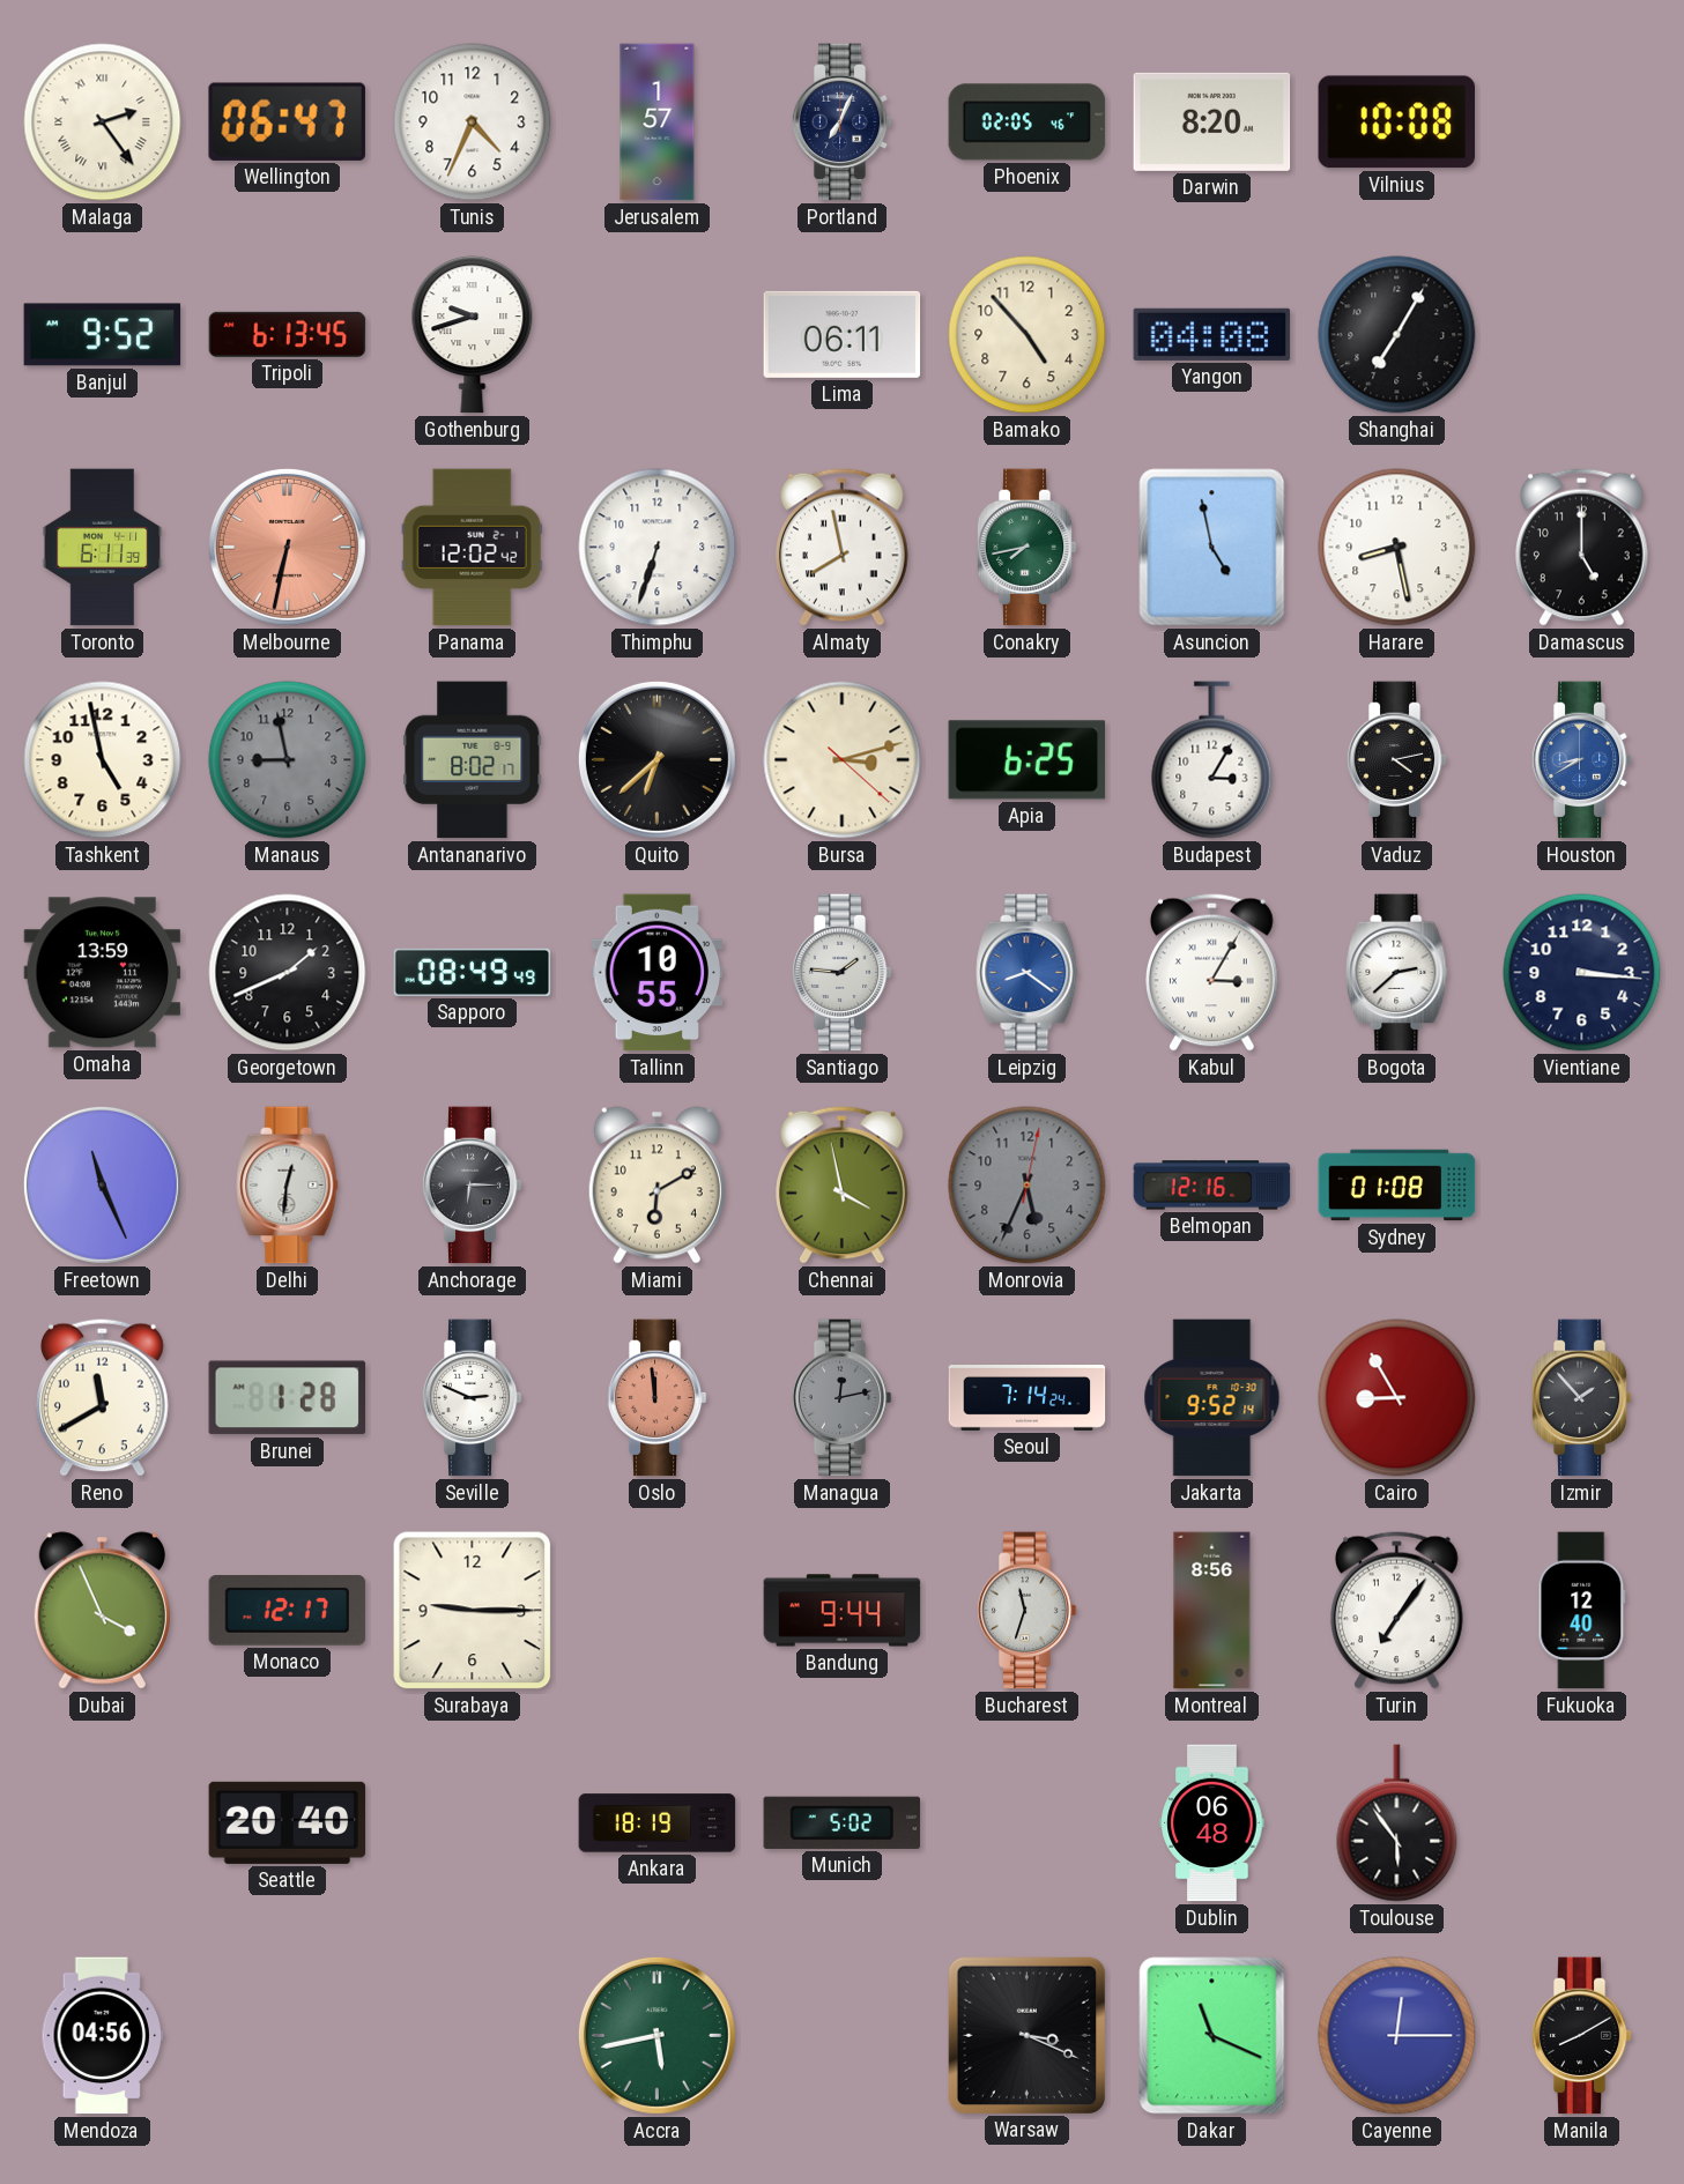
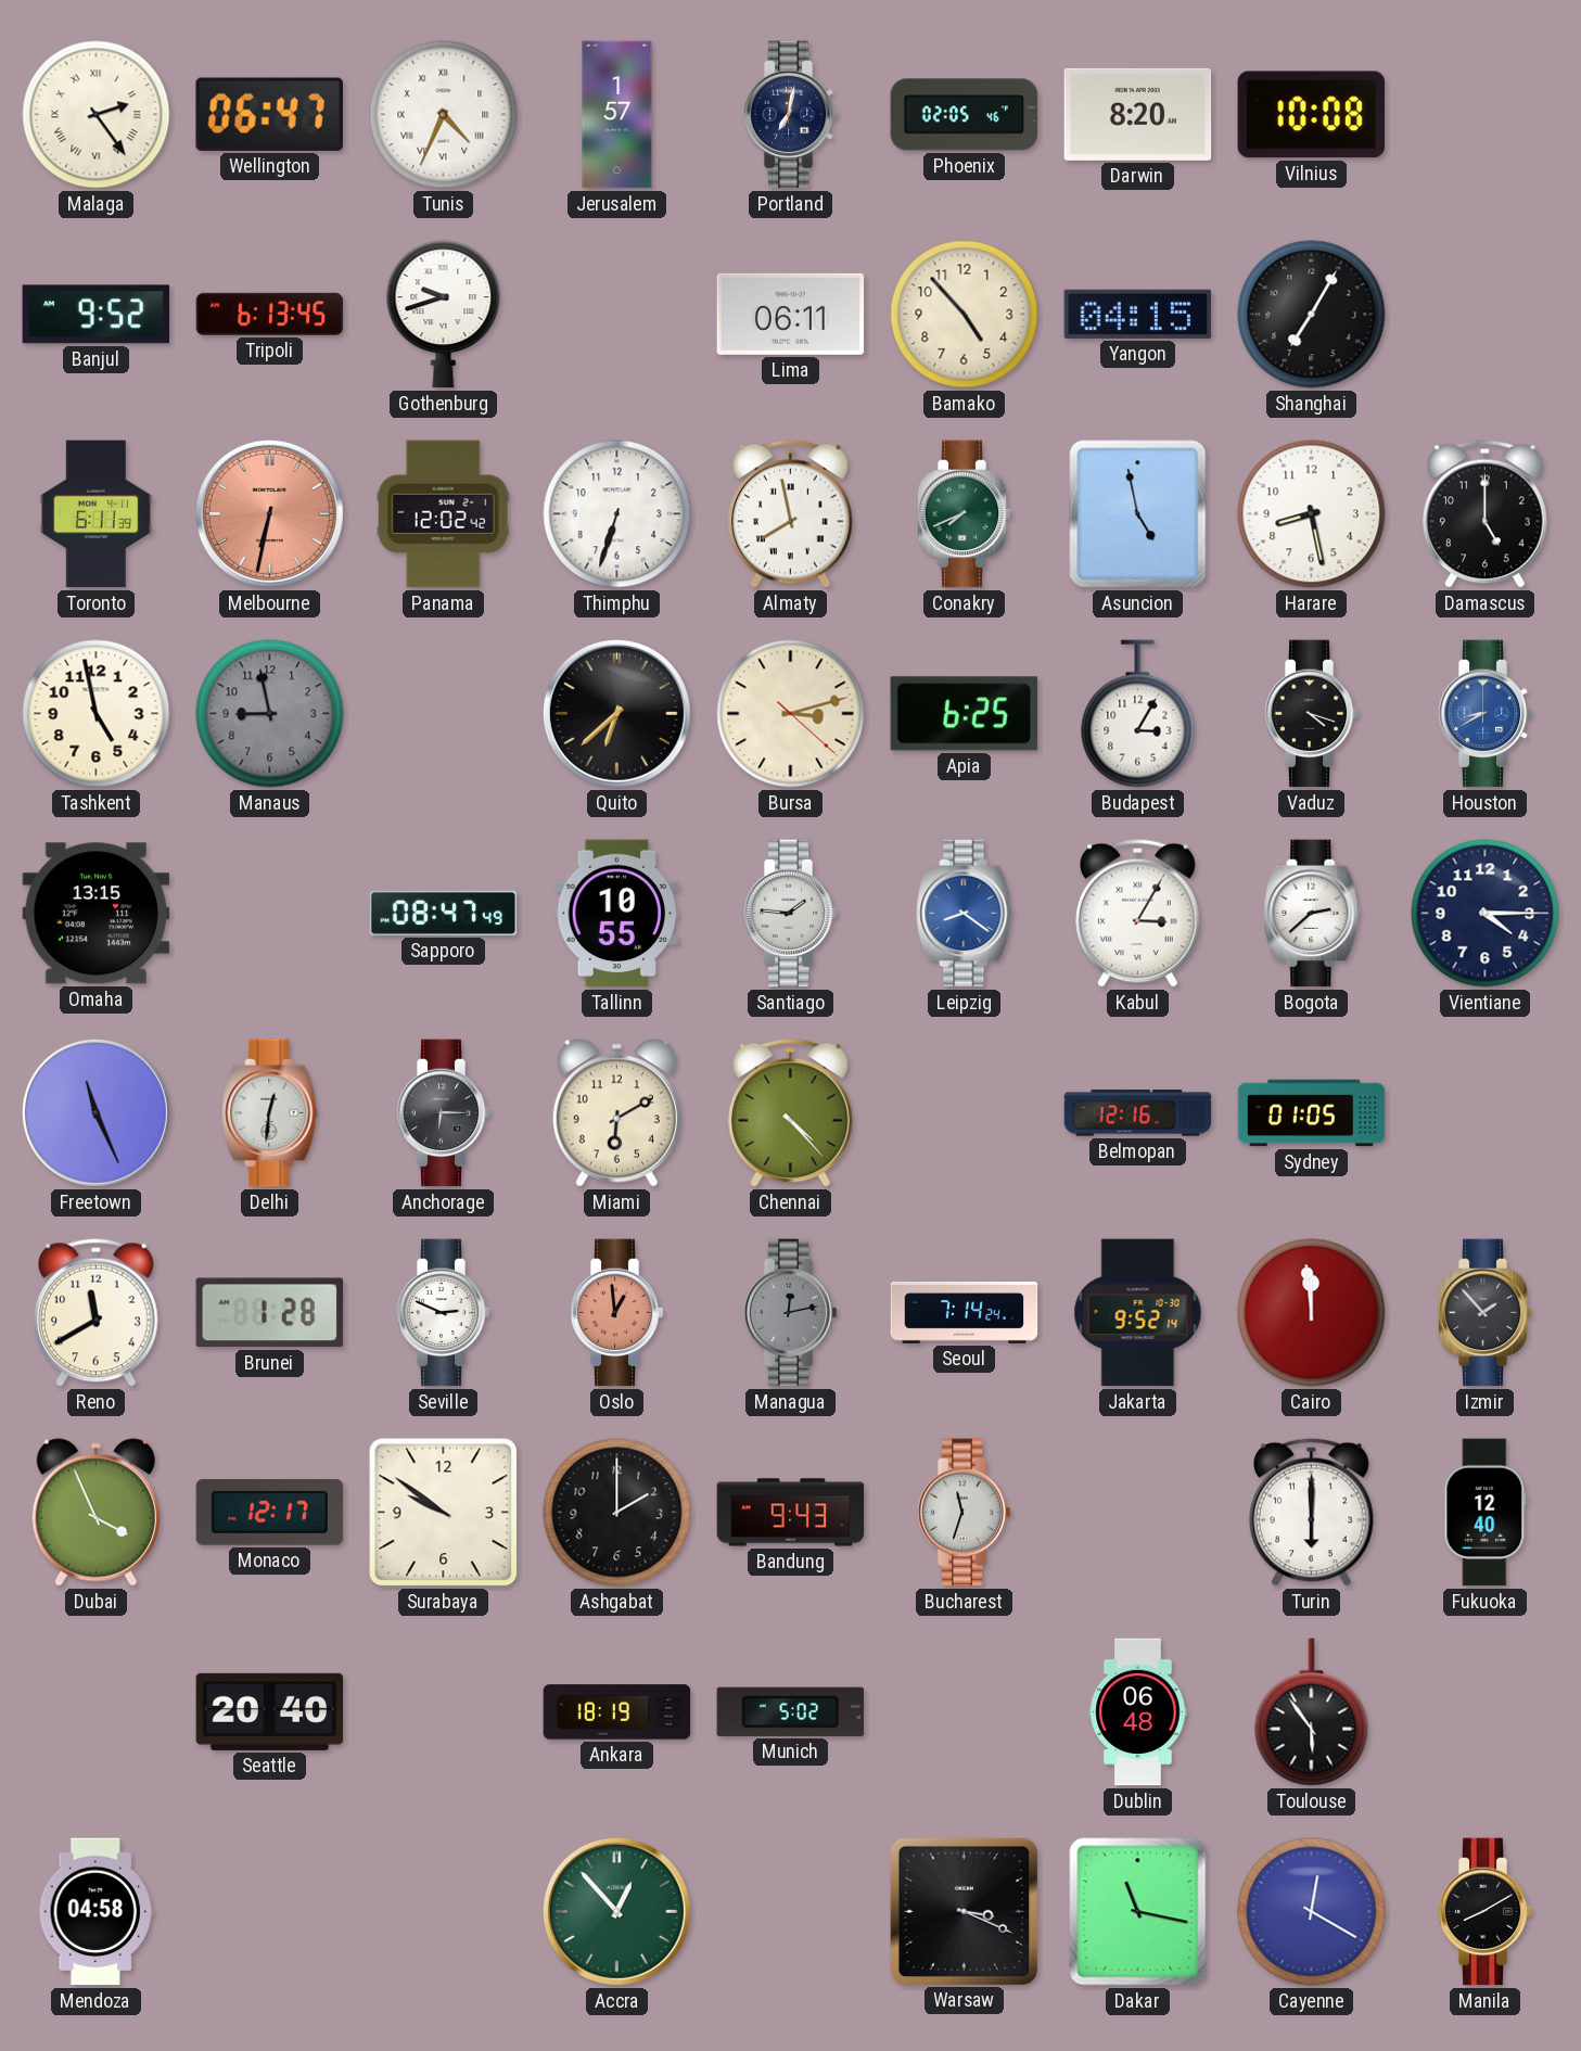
Tunis numerals: Arabic -> Roman
Portland: 7:04 -> 7:02
Yangon: 04:08 -> 04:15
Conakry: 7:43 -> 7:41
Antananarivo: 8:02 -> none
Vaduz: 4:13 -> 4:18
Omaha: 13:59 -> 13:15
Georgetown: 1:41 -> none
Sapporo: 08:49 -> 08:47
Vientiane: 3:16 -> 4:15
Chennai: 3:58 -> 4:23
Monrovia: 5:34 -> none
Sydney: 01:08 -> 01:05
Oslo: 11:59 -> 12:59
Cairo: 8:55 -> 11:59
Surabaya: 9:15 -> 9:51
Ashgabat: none -> 2:00
Bandung: 9:44 -> 9:43
Montreal: 8:56 -> none
Turin: 7:06 -> 6:00
Mendoza: 04:56 -> 04:58
Accra: 5:43 -> 12:53
Dakar: 11:19 -> 11:17
Cayenne: 12:15 -> 12:20
